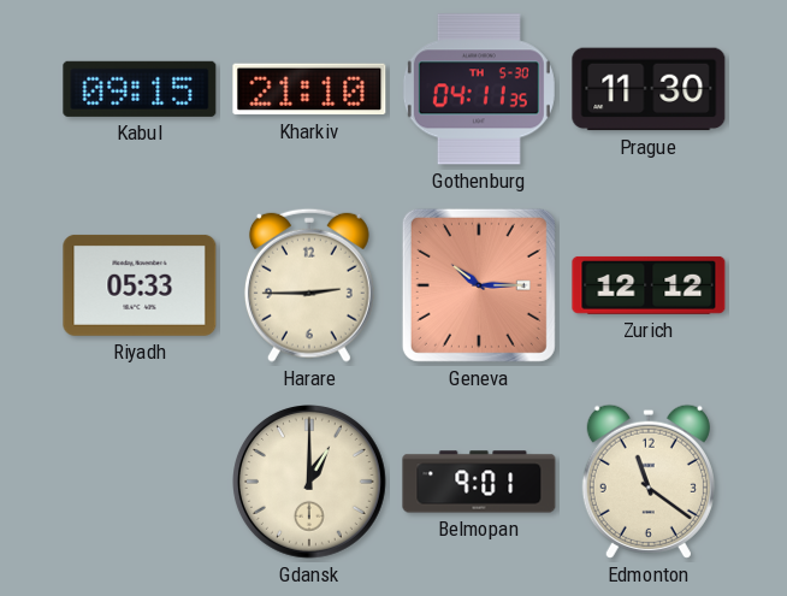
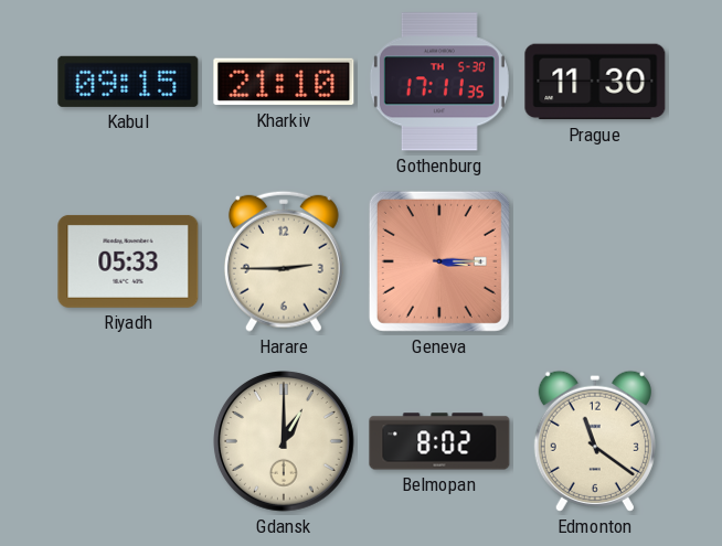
Gothenburg: 04:11 -> 17:11
Geneva: 10:15 -> 3:15
Zurich: 12:12 -> none
Belmopan: 9:01 -> 8:02
